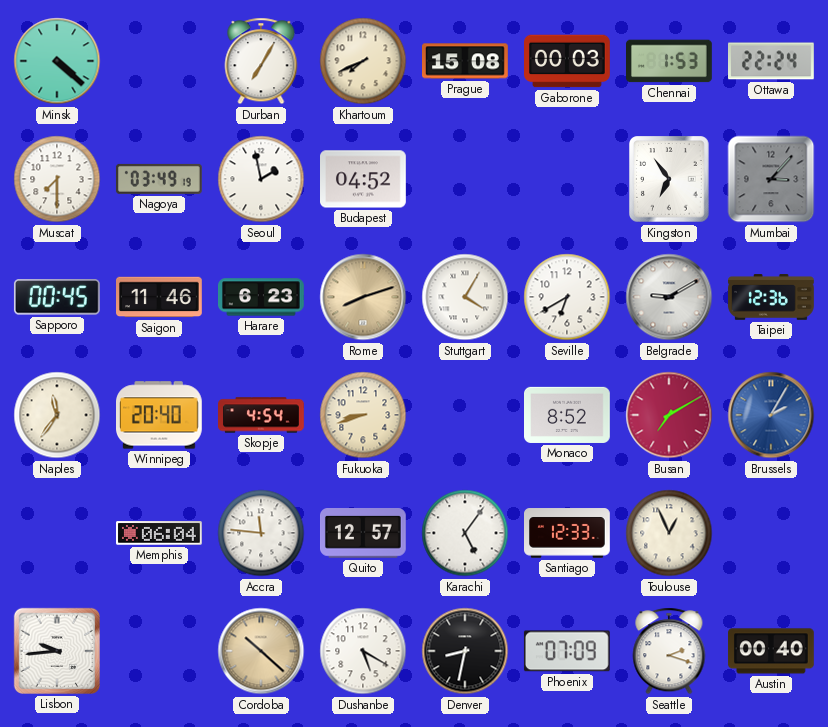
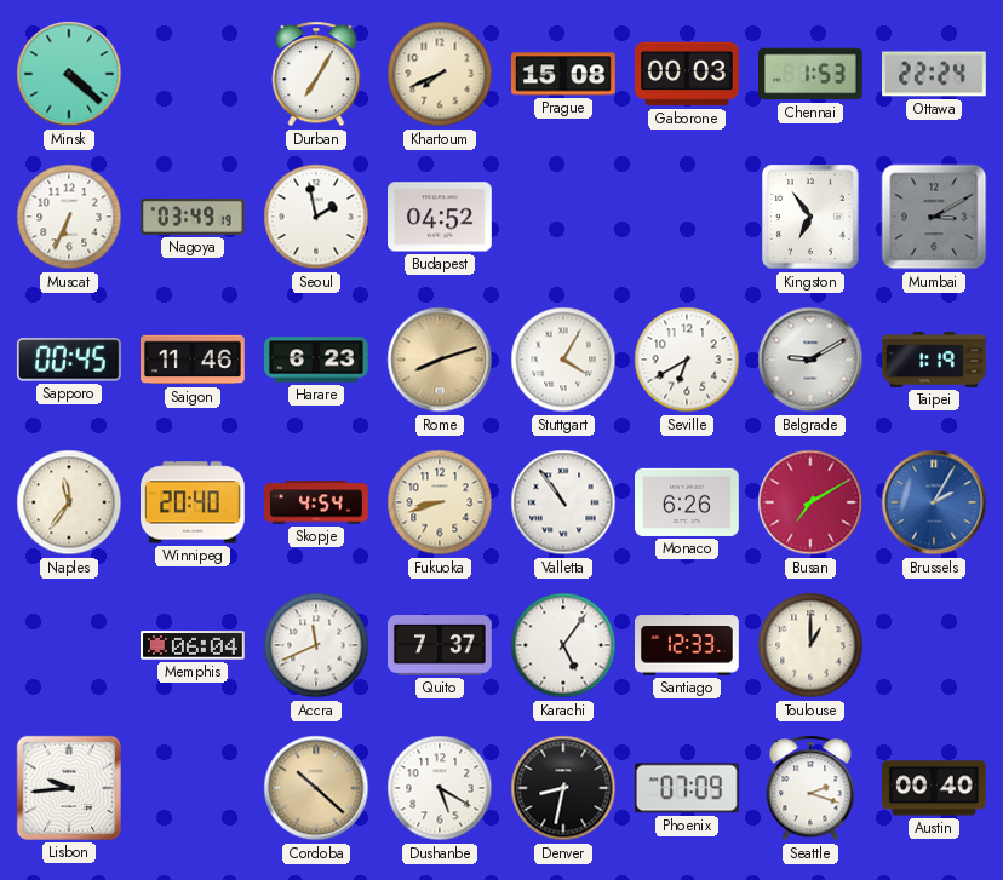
Muscat: 7:30 -> 6:34
Mumbai: 3:07 -> 3:10
Taipei: 12:36 -> 1:19
Valletta: none -> 10:54
Monaco: 8:52 -> 6:26
Accra: 11:46 -> 11:41
Quito: 12:57 -> 7:37
Toulouse: 12:56 -> 1:00
